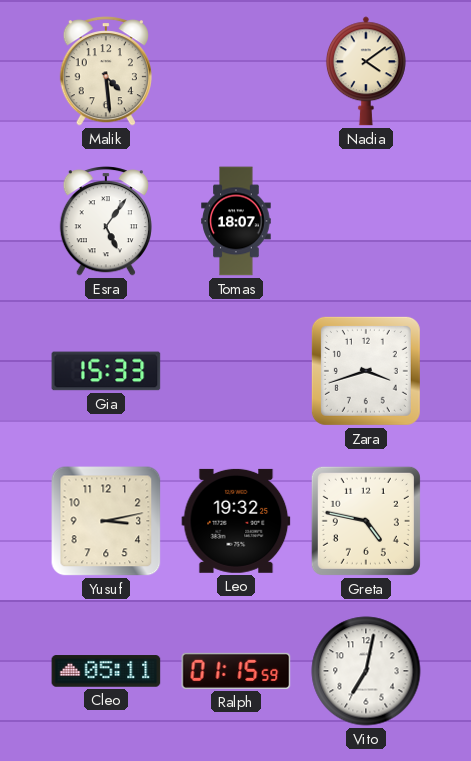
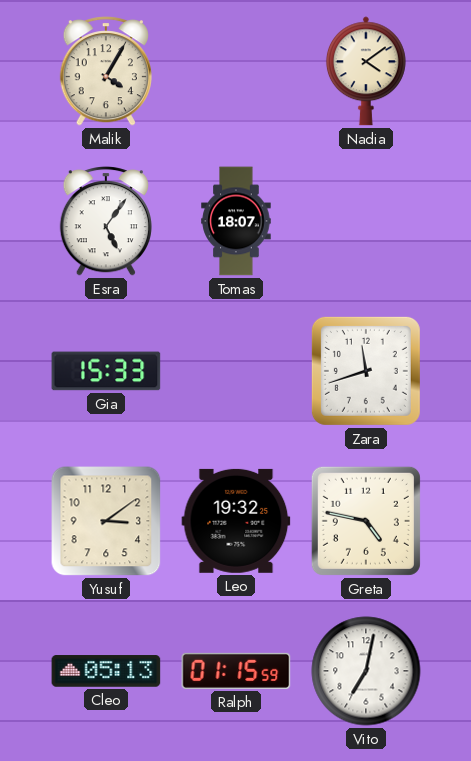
Malik: 4:29 -> 4:05
Zara: 3:42 -> 11:42
Yusuf: 3:13 -> 3:09
Cleo: 05:11 -> 05:13
